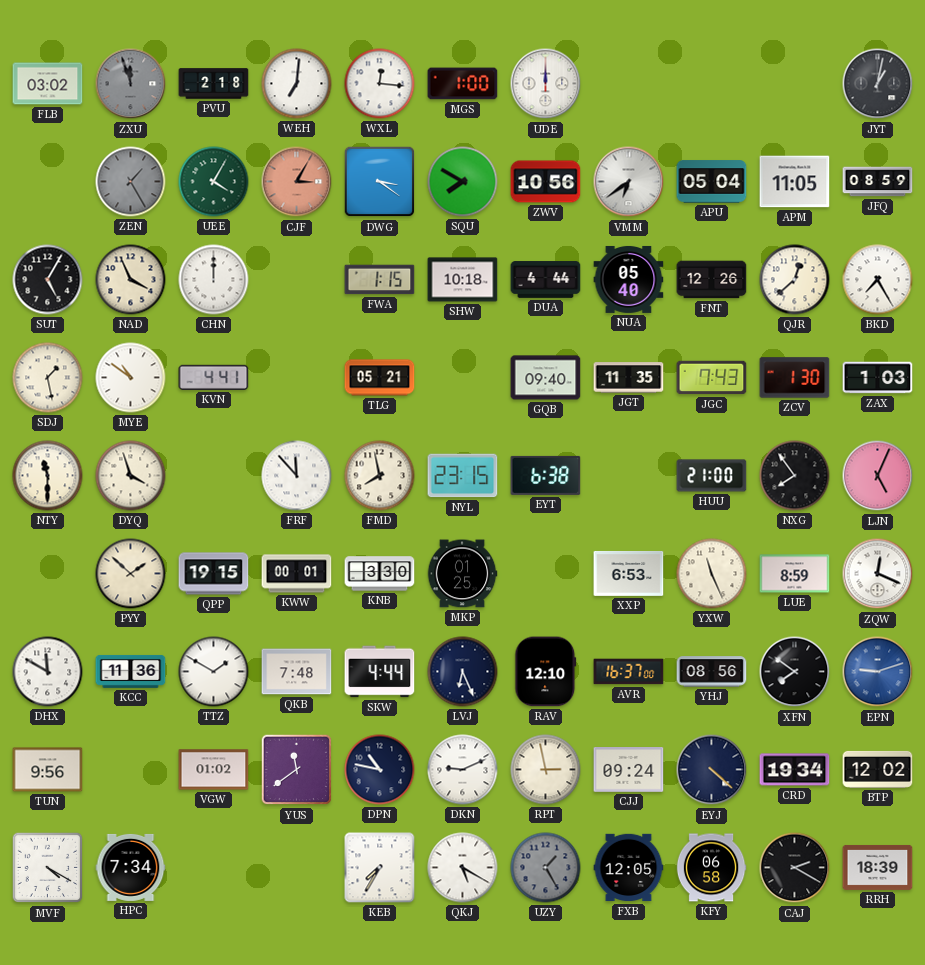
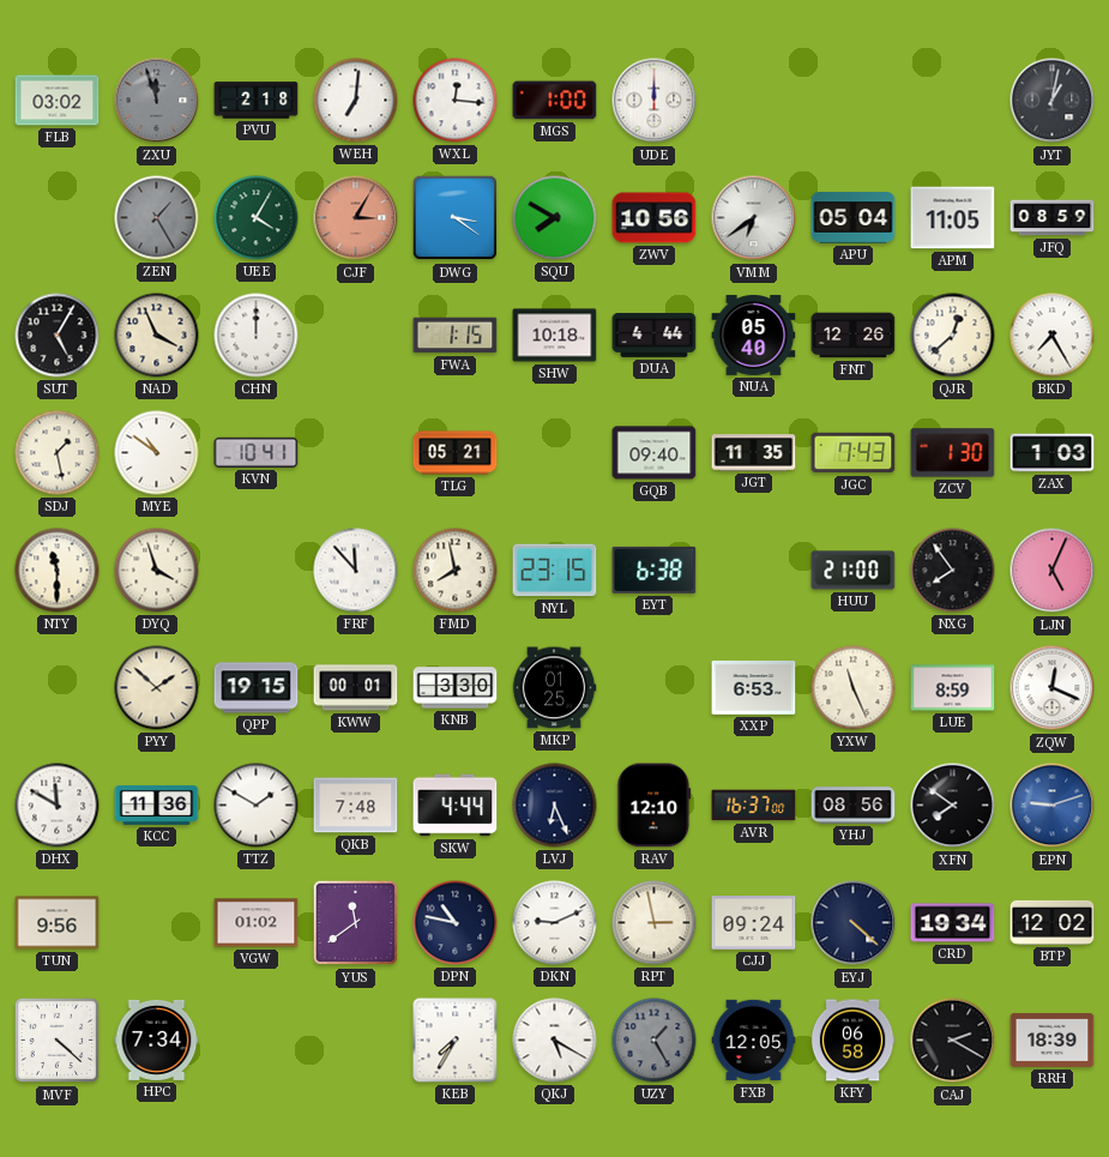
KVN: 4:41 -> 10:41
MVF: 4:20 -> 4:22
